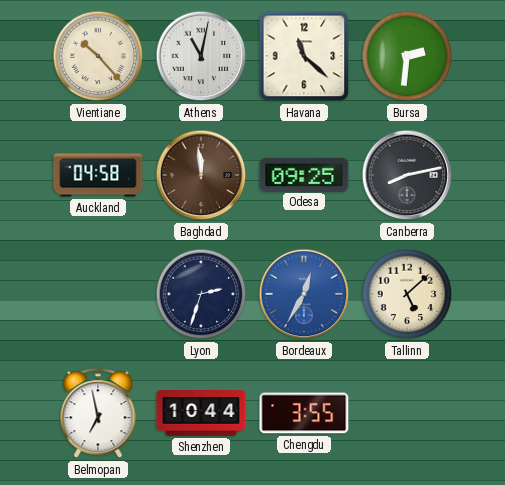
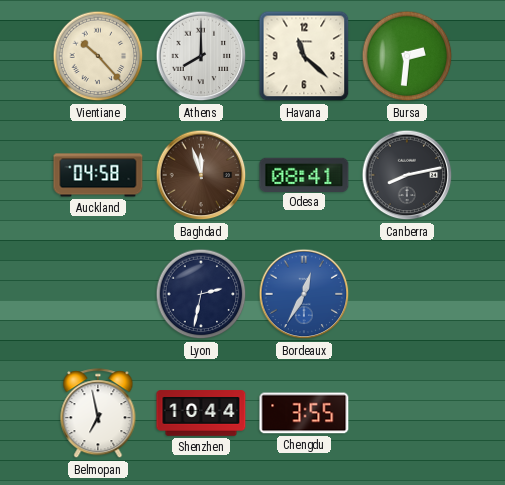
Athens: 11:02 -> 8:00
Baghdad: 11:59 -> 11:57
Odesa: 09:25 -> 08:41
Lyon: 2:33 -> 2:32
Tallinn: 5:08 -> none
